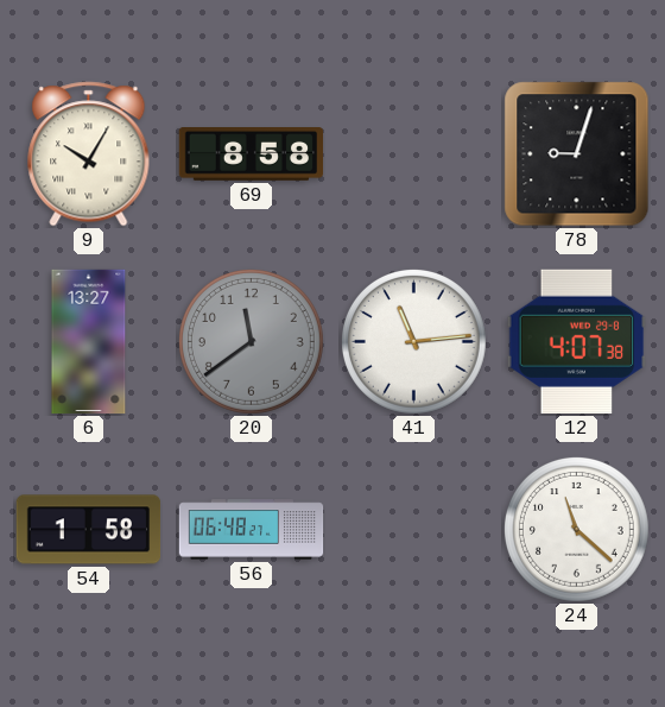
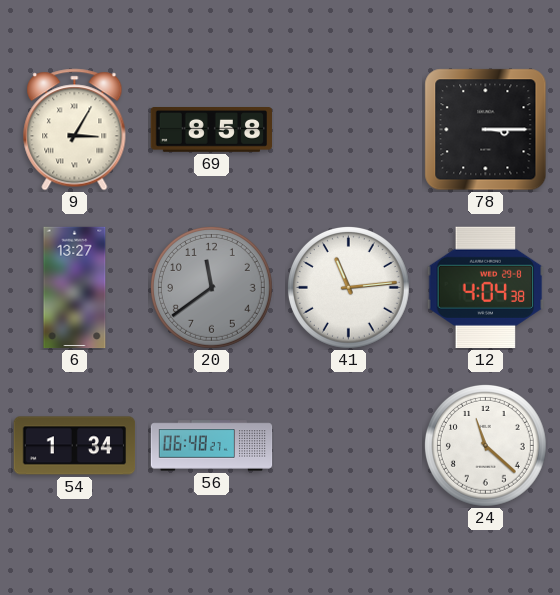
9: 10:05 -> 3:05
78: 9:03 -> 3:15
12: 4:07 -> 4:04
54: 1:58 -> 1:34
